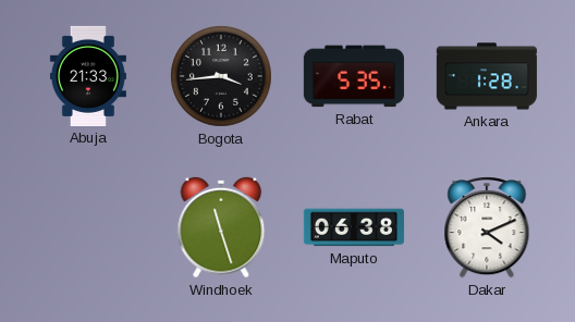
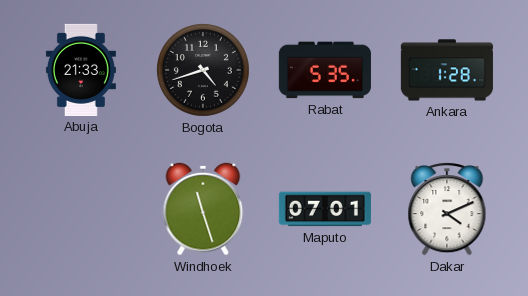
Bogota: 3:44 -> 4:42
Maputo: 06:38 -> 07:01
